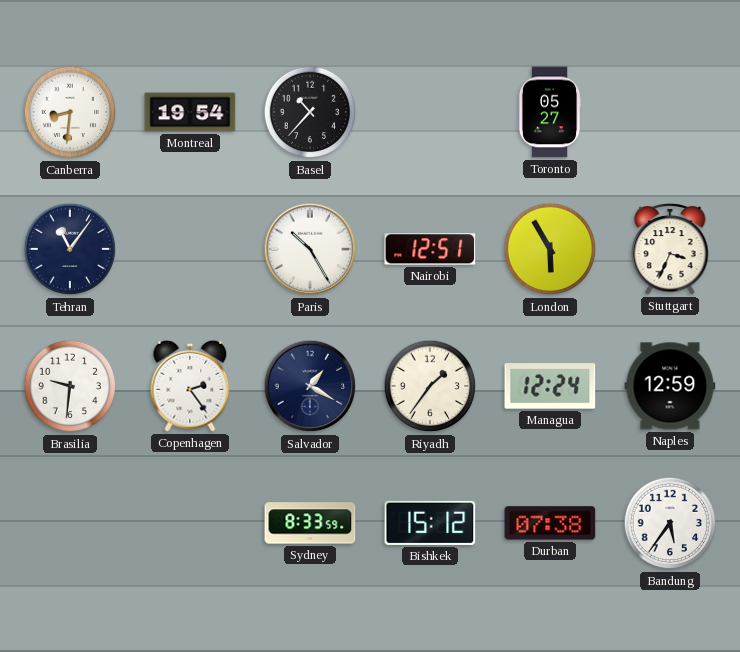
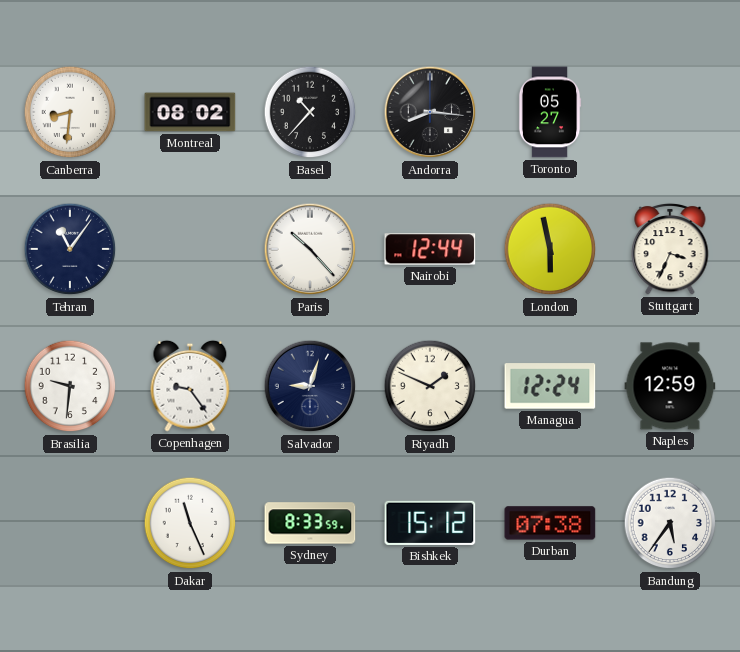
Montreal: 19:54 -> 08:02
Andorra: none -> 8:16
Paris: 10:25 -> 10:23
Nairobi: 12:51 -> 12:44
London: 5:55 -> 5:58
Copenhagen: 2:24 -> 9:24
Salvador: 1:20 -> 9:03
Riyadh: 1:36 -> 1:49
Dakar: none -> 11:26
